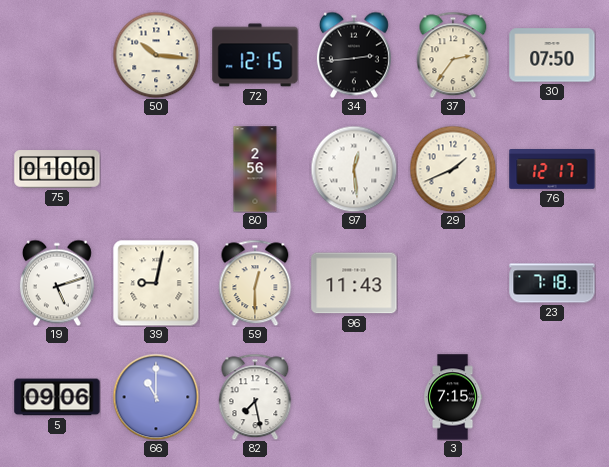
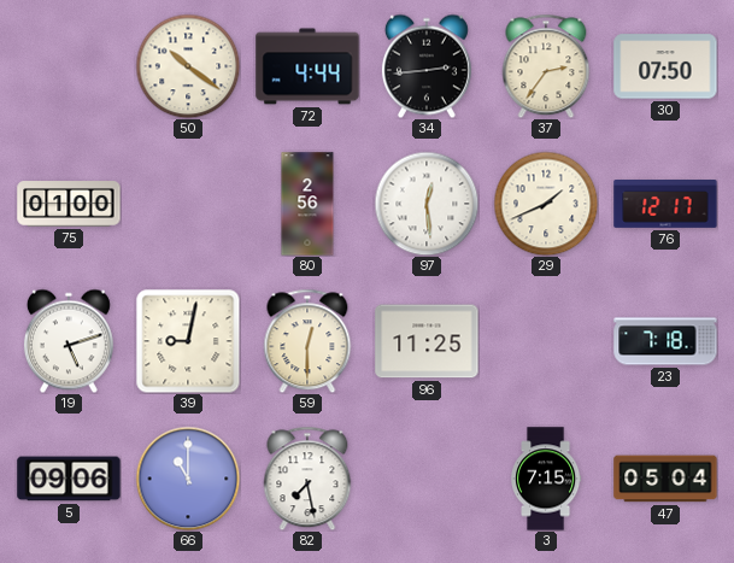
50: 10:16 -> 10:21
72: 12:15 -> 4:44
96: 11:43 -> 11:25
47: none -> 05:04
